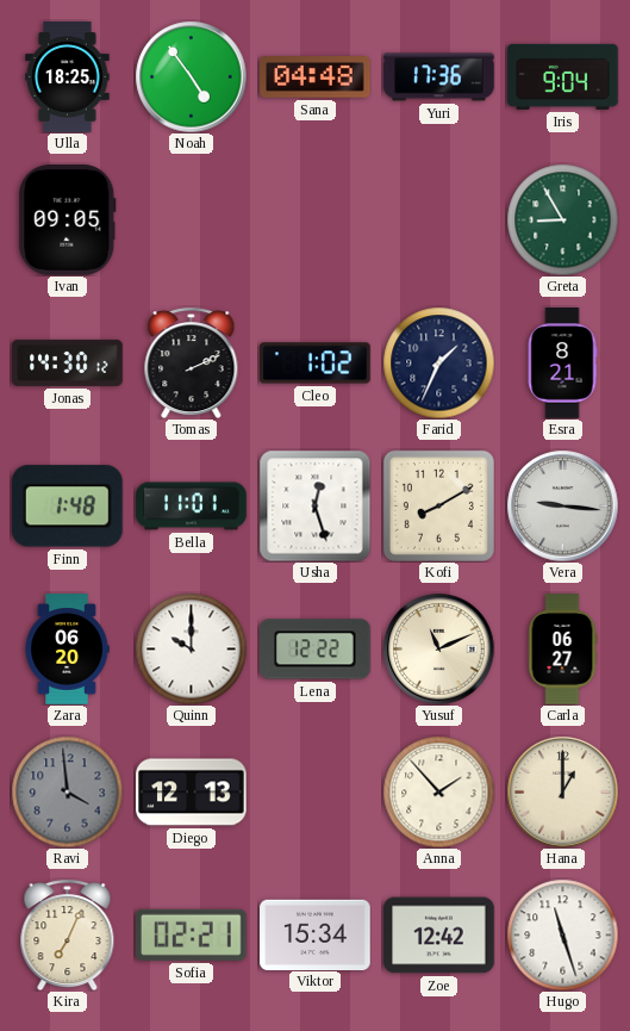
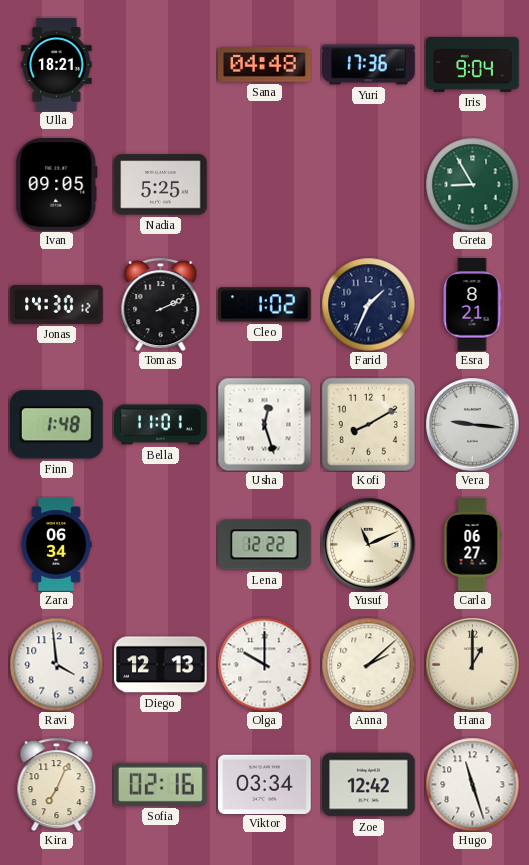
Ulla: 18:25 -> 18:21
Noah: 4:54 -> none
Nadia: none -> 5:25
Zara: 06:20 -> 06:34
Quinn: 10:00 -> none
Ravi dial: grey -> white
Olga: none -> 10:00
Anna: 1:53 -> 2:08
Sofia: 02:21 -> 02:16
Viktor: 15:34 -> 03:34
